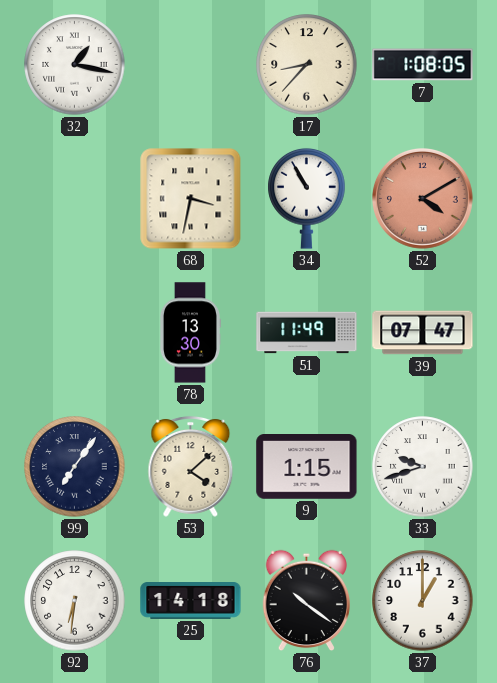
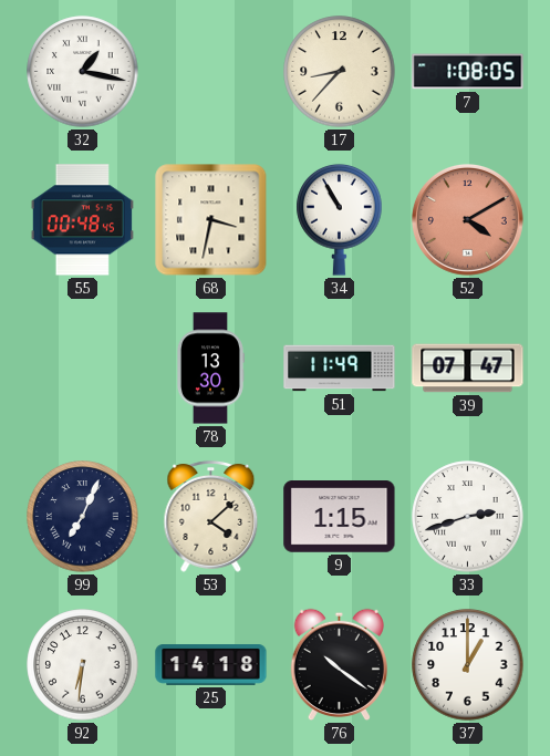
55: none -> 00:48
99: 7:06 -> 7:04
33: 9:42 -> 2:42
